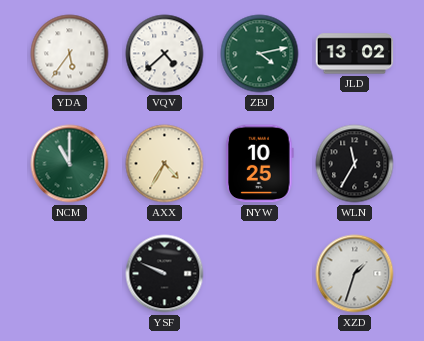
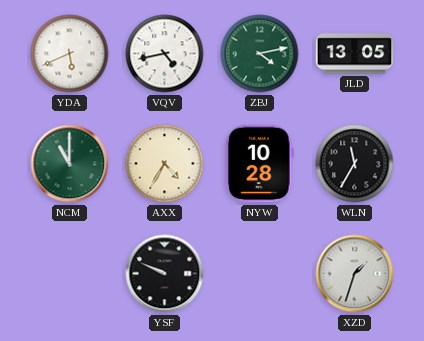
YDA: 5:36 -> 5:41
VQV: 4:38 -> 4:43
JLD: 13:02 -> 13:05
NYW: 10:25 -> 10:28
